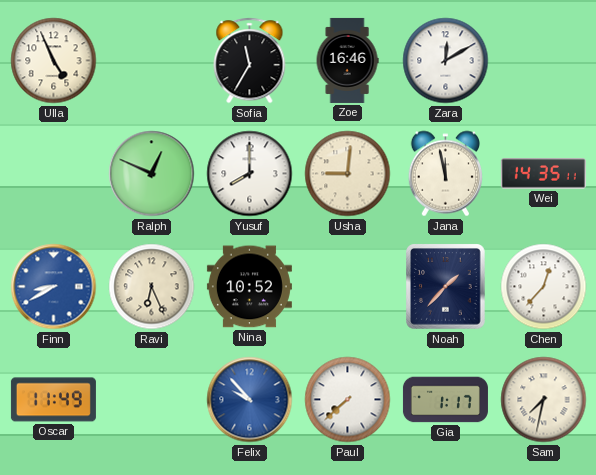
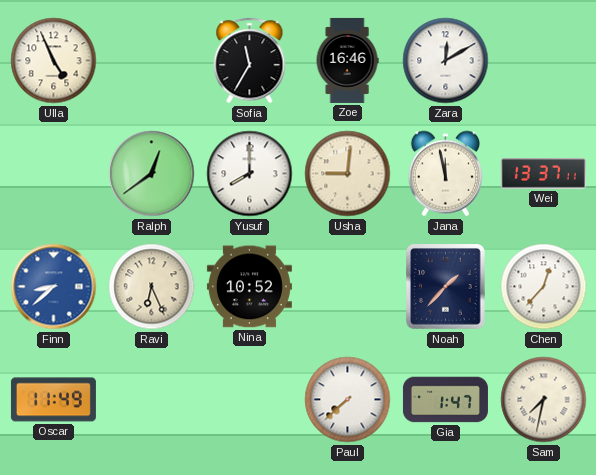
Ralph: 12:49 -> 12:39
Wei: 14:35 -> 13:37
Finn: 8:40 -> 8:38
Felix: 9:53 -> none
Gia: 1:17 -> 1:47
